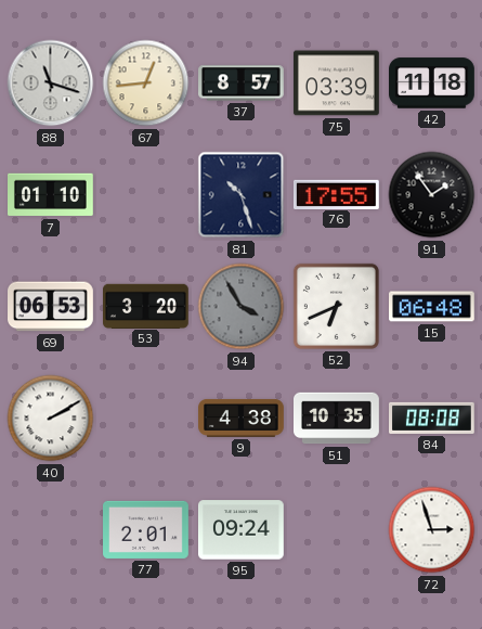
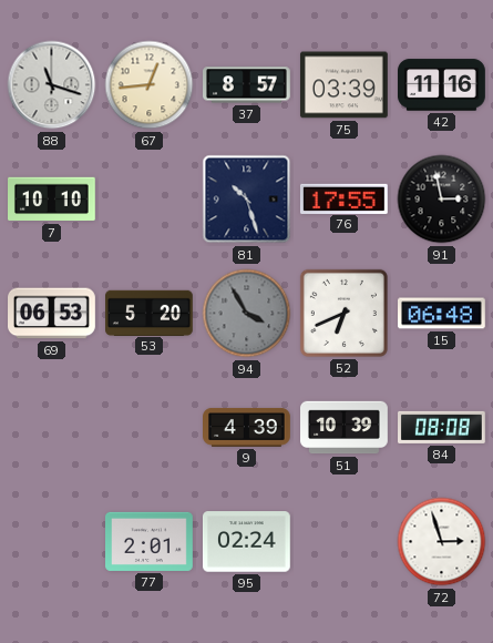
42: 11:18 -> 11:16
7: 01:10 -> 10:10
91: 1:54 -> 2:58
53: 3:20 -> 5:20
40: 2:10 -> none
9: 4:38 -> 4:39
51: 10:35 -> 10:39
95: 09:24 -> 02:24
